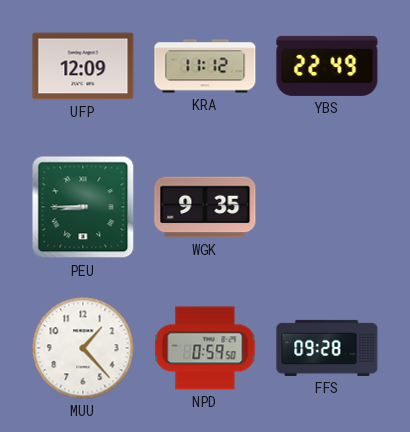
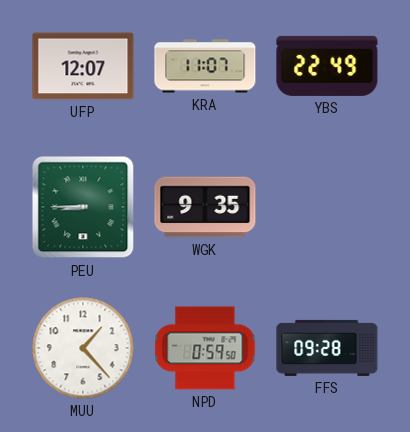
UFP: 12:09 -> 12:07
KRA: 11:12 -> 11:07
